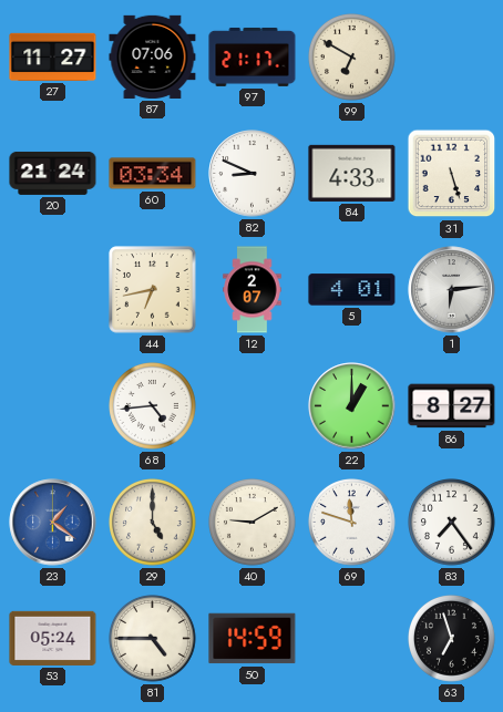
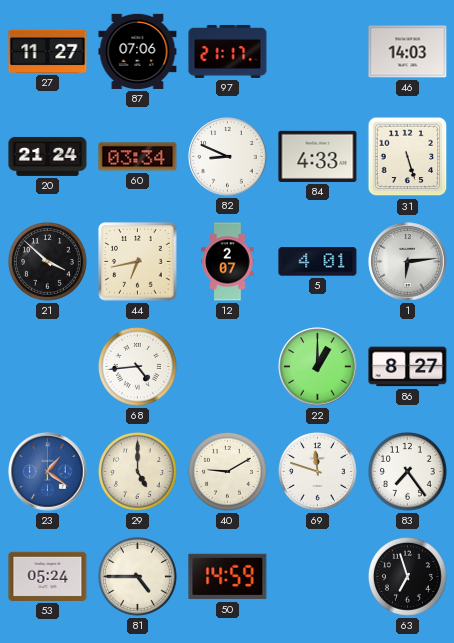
99: 6:50 -> none
46: none -> 14:03
21: none -> 3:52
